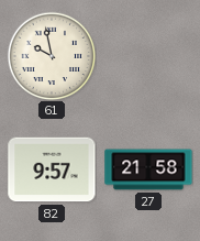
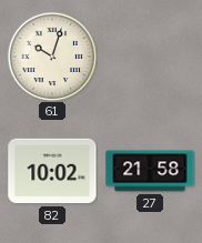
61: 9:58 -> 10:03
82: 9:57 -> 10:02
